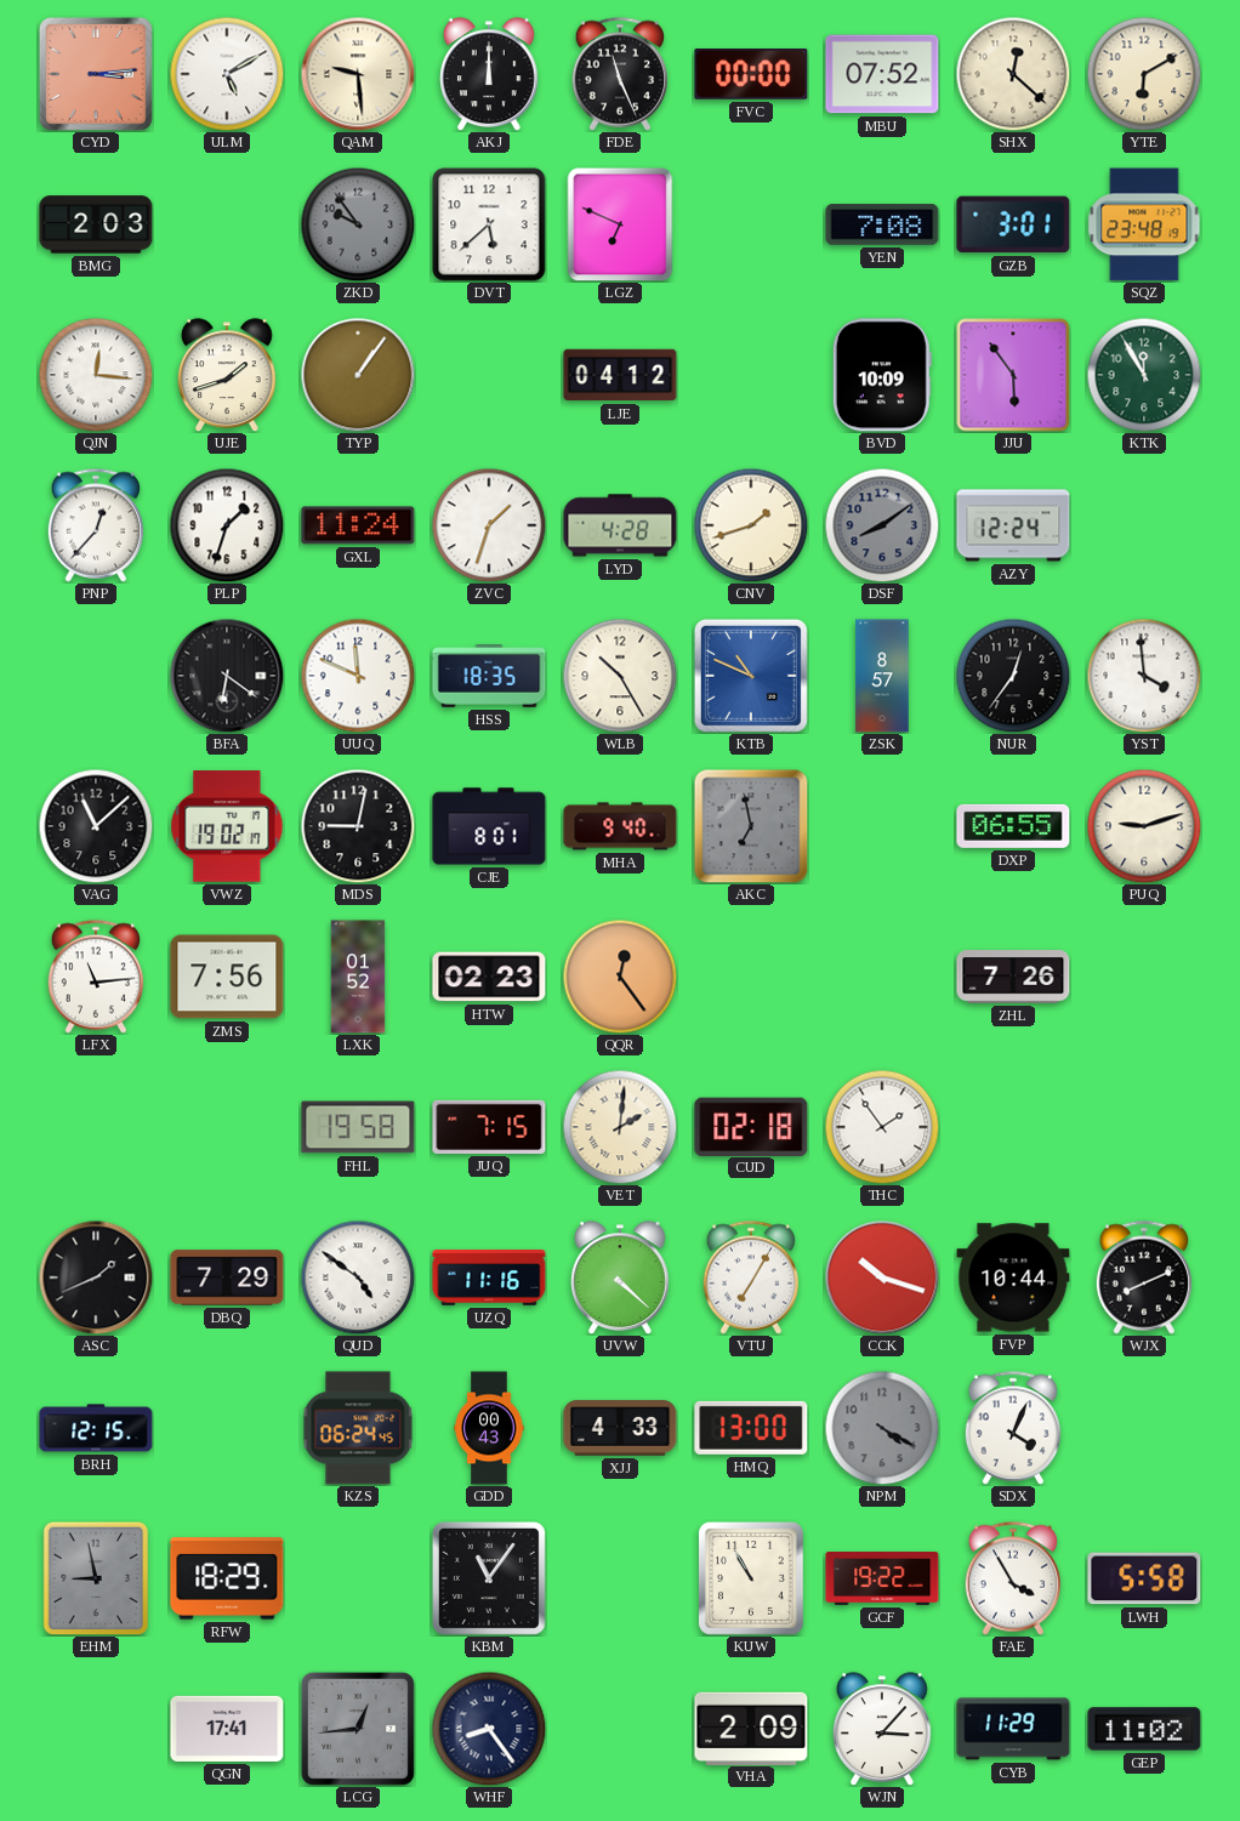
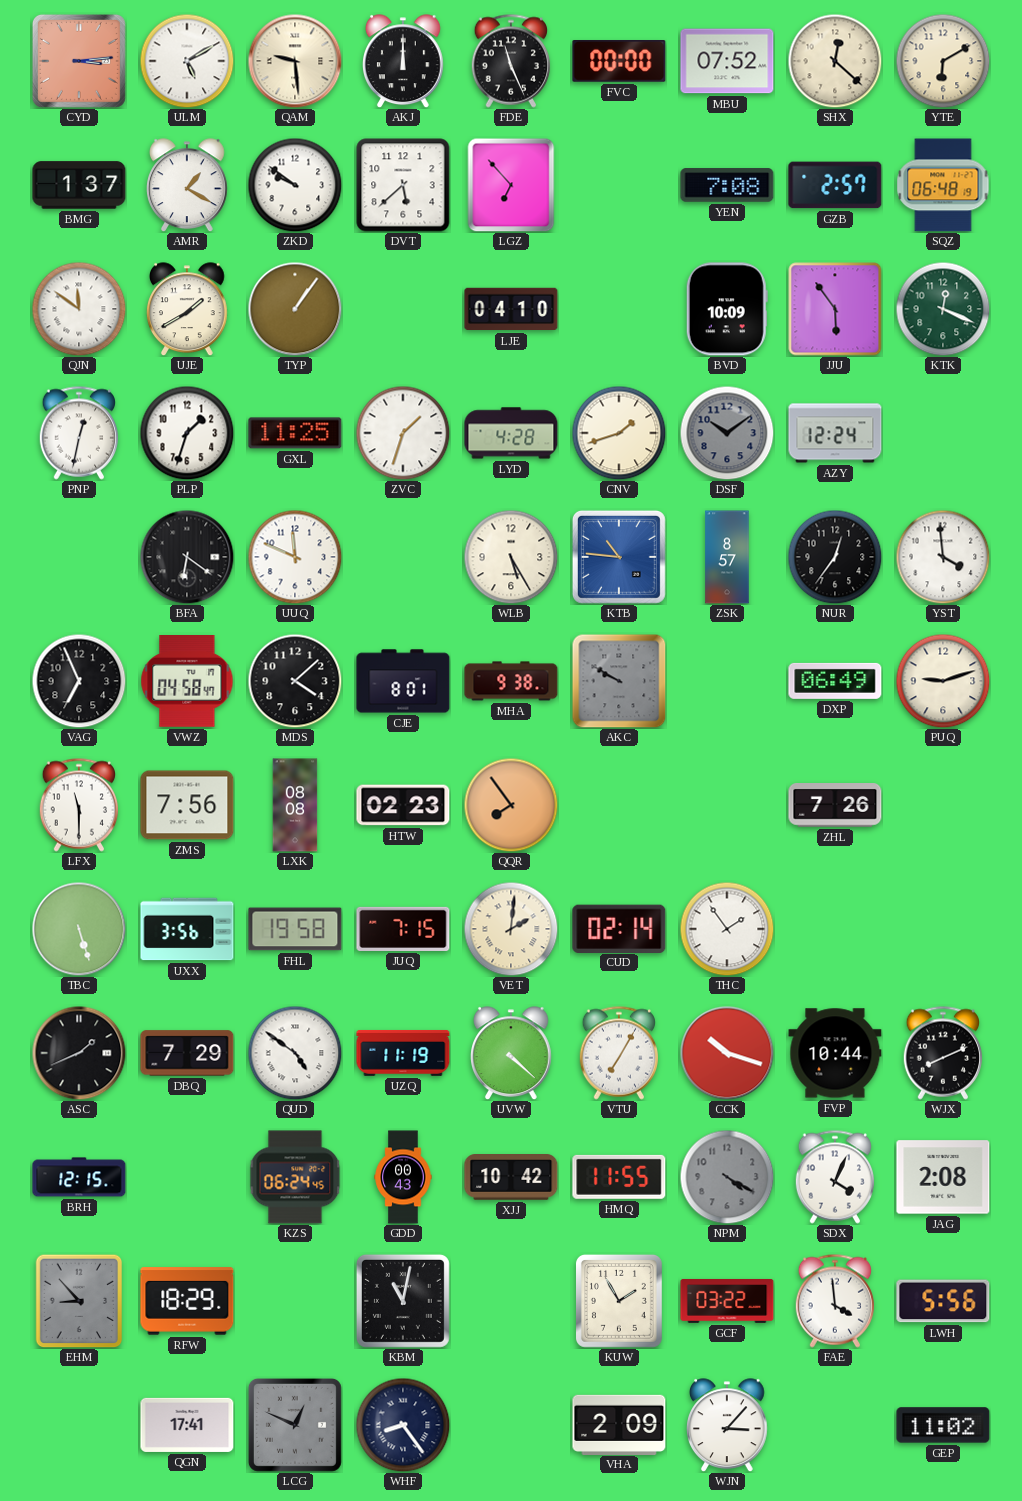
BMG: 2:03 -> 1:37
AMR: none -> 1:20
ZKD: 9:54 -> 9:51
ZKD dial: grey -> white
LGZ: 6:49 -> 6:53
GZB: 3:01 -> 2:57
SQZ: 23:48 -> 06:48
QJN: 12:16 -> 11:51
UJE: 1:42 -> 1:40
LJE: 04:12 -> 04:10
KTK: 11:55 -> 12:19
PNP: 12:37 -> 12:32
GXL: 11:24 -> 11:25
DSF: 8:09 -> 10:09
HSS: 18:35 -> none
WLB: 10:25 -> 5:25
KTB: 10:49 -> 10:46
VAG: 11:08 -> 6:56
VWZ: 19:02 -> 04:58
MDS: 9:02 -> 4:08
MHA: 9:40 -> 9:38
AKC: 6:58 -> 9:50
DXP: 06:55 -> 06:49
LFX: 11:14 -> 11:30
LXK: 01:52 -> 08:08
QQR: 12:24 -> 7:54
TBC: none -> 5:27
UXX: none -> 3:56
CUD: 02:18 -> 02:14
UZQ: 11:16 -> 11:19
XJJ: 4:33 -> 10:42
HMQ: 13:00 -> 11:55
JAG: none -> 2:08
EHM: 8:58 -> 8:53
KBM: 11:06 -> 11:02
KUW: 10:55 -> 1:55
GCF: 19:22 -> 03:22
FAE: 3:55 -> 3:59
LWH: 5:58 -> 5:56
LCG: 12:44 -> 12:49
CYB: 11:29 -> none
